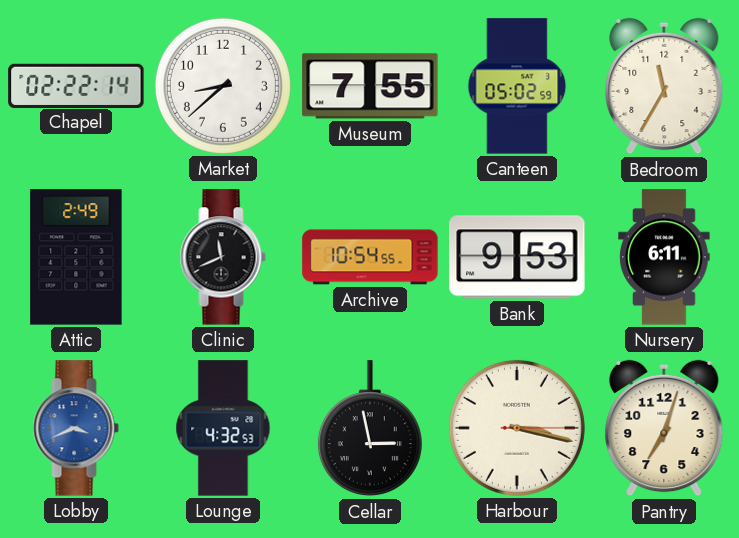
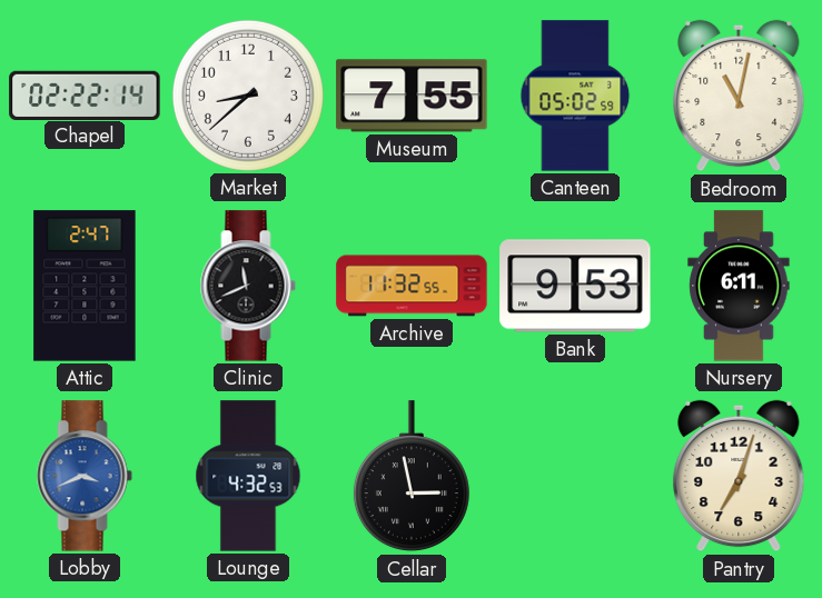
Bedroom: 11:35 -> 11:02
Attic: 2:49 -> 2:47
Archive: 10:54 -> 11:32
Harbour: 3:17 -> none
